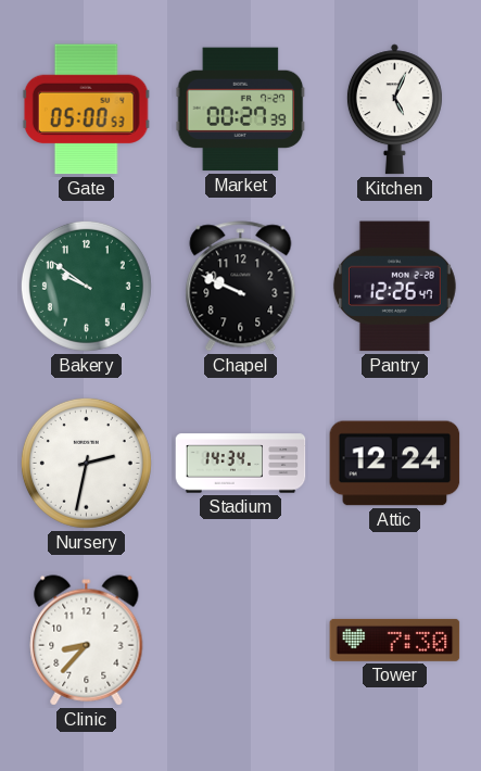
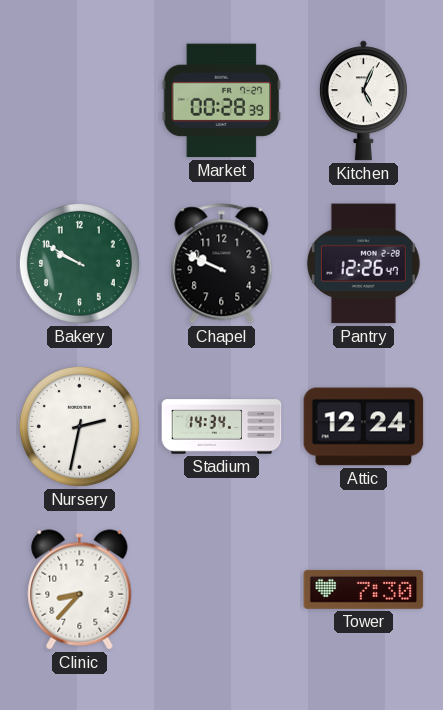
Gate: 05:00 -> none
Market: 00:27 -> 00:28
Bakery: 9:51 -> 9:50
